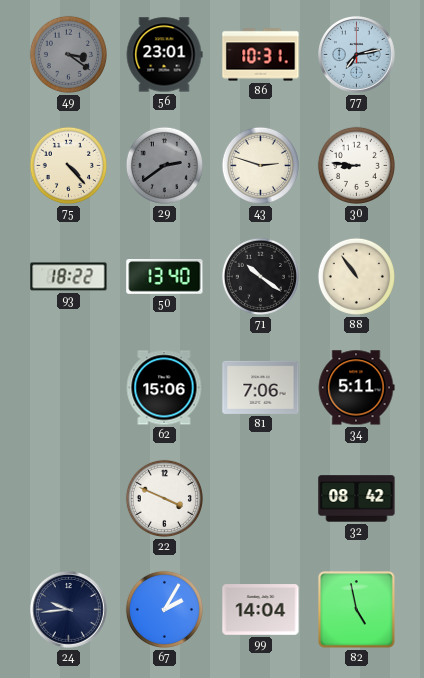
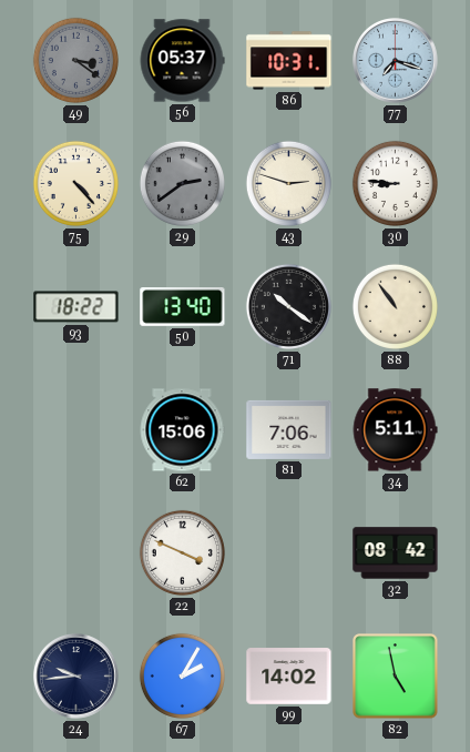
56: 23:01 -> 05:37
77: 7:13 -> 7:18
99: 14:04 -> 14:02
